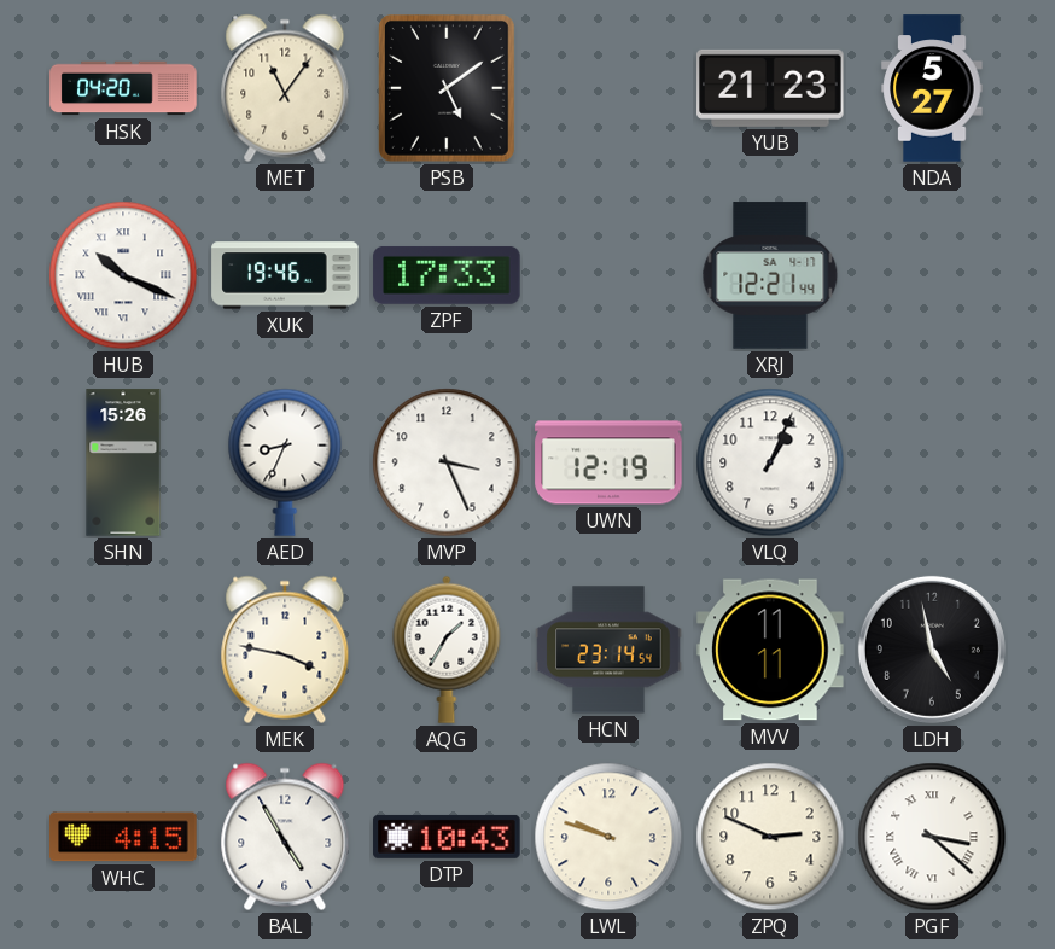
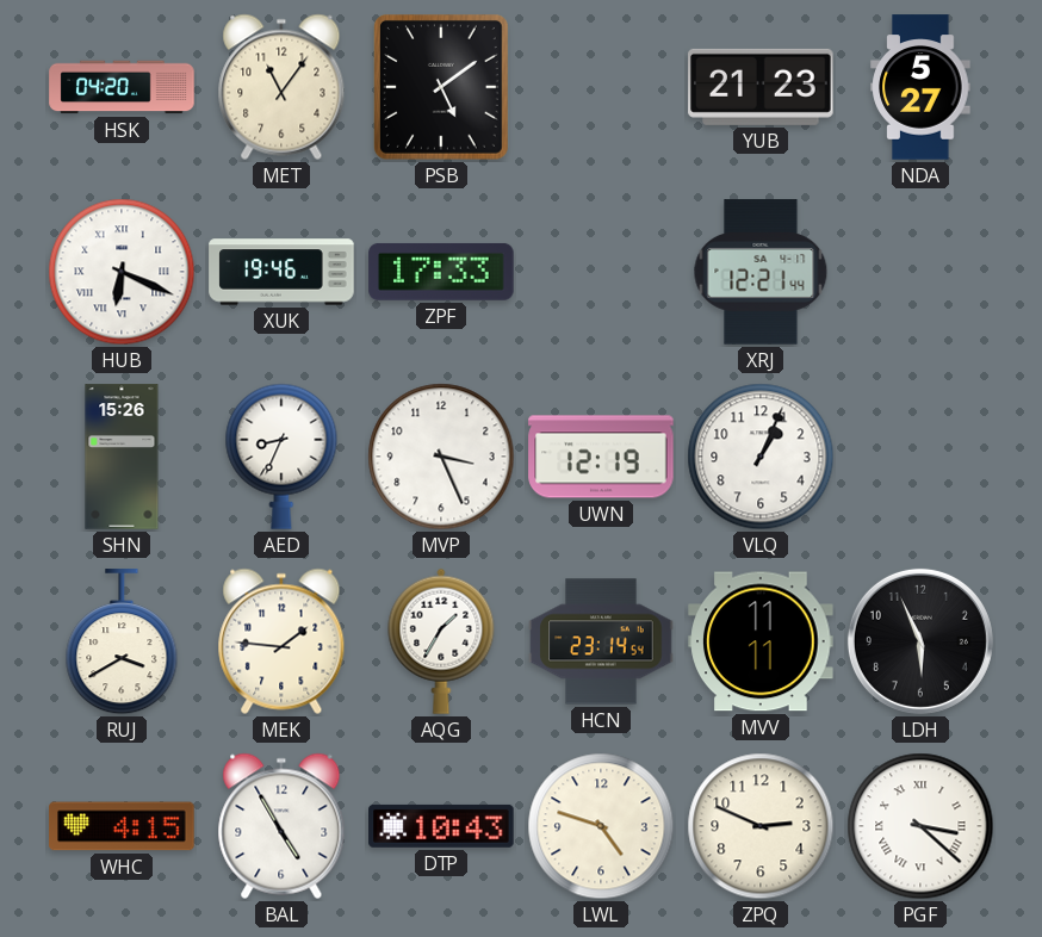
HUB: 10:19 -> 6:19
RUJ: none -> 3:40
MEK: 3:47 -> 1:46
LDH: 4:58 -> 5:56
LWL: 9:48 -> 4:48
